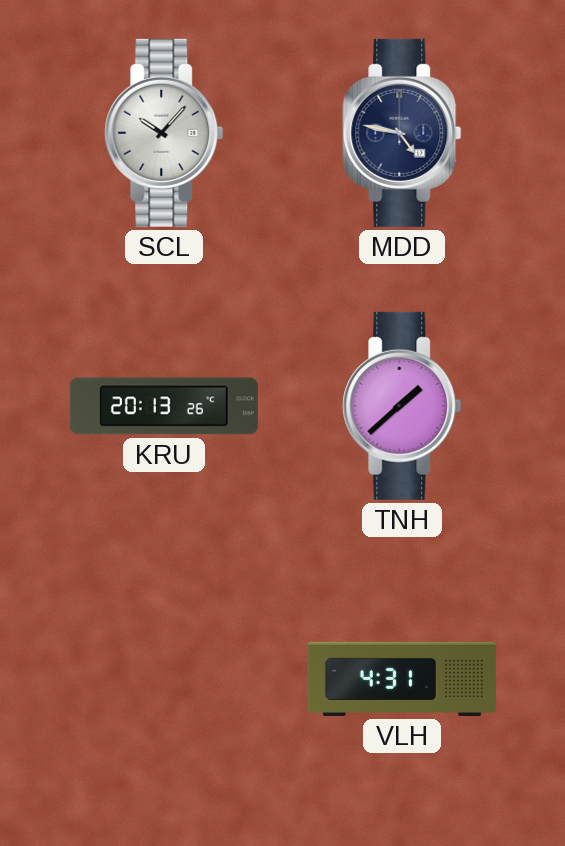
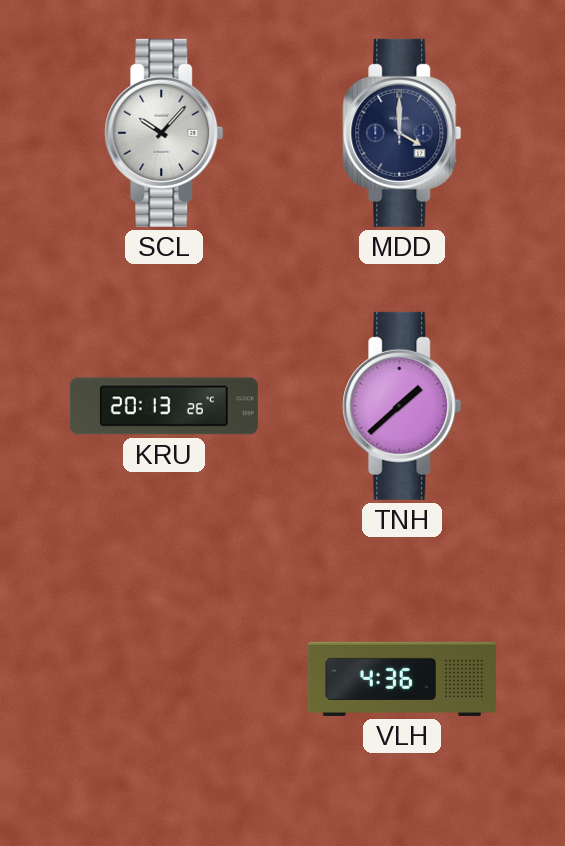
MDD: 4:47 -> 4:00
VLH: 4:31 -> 4:36
